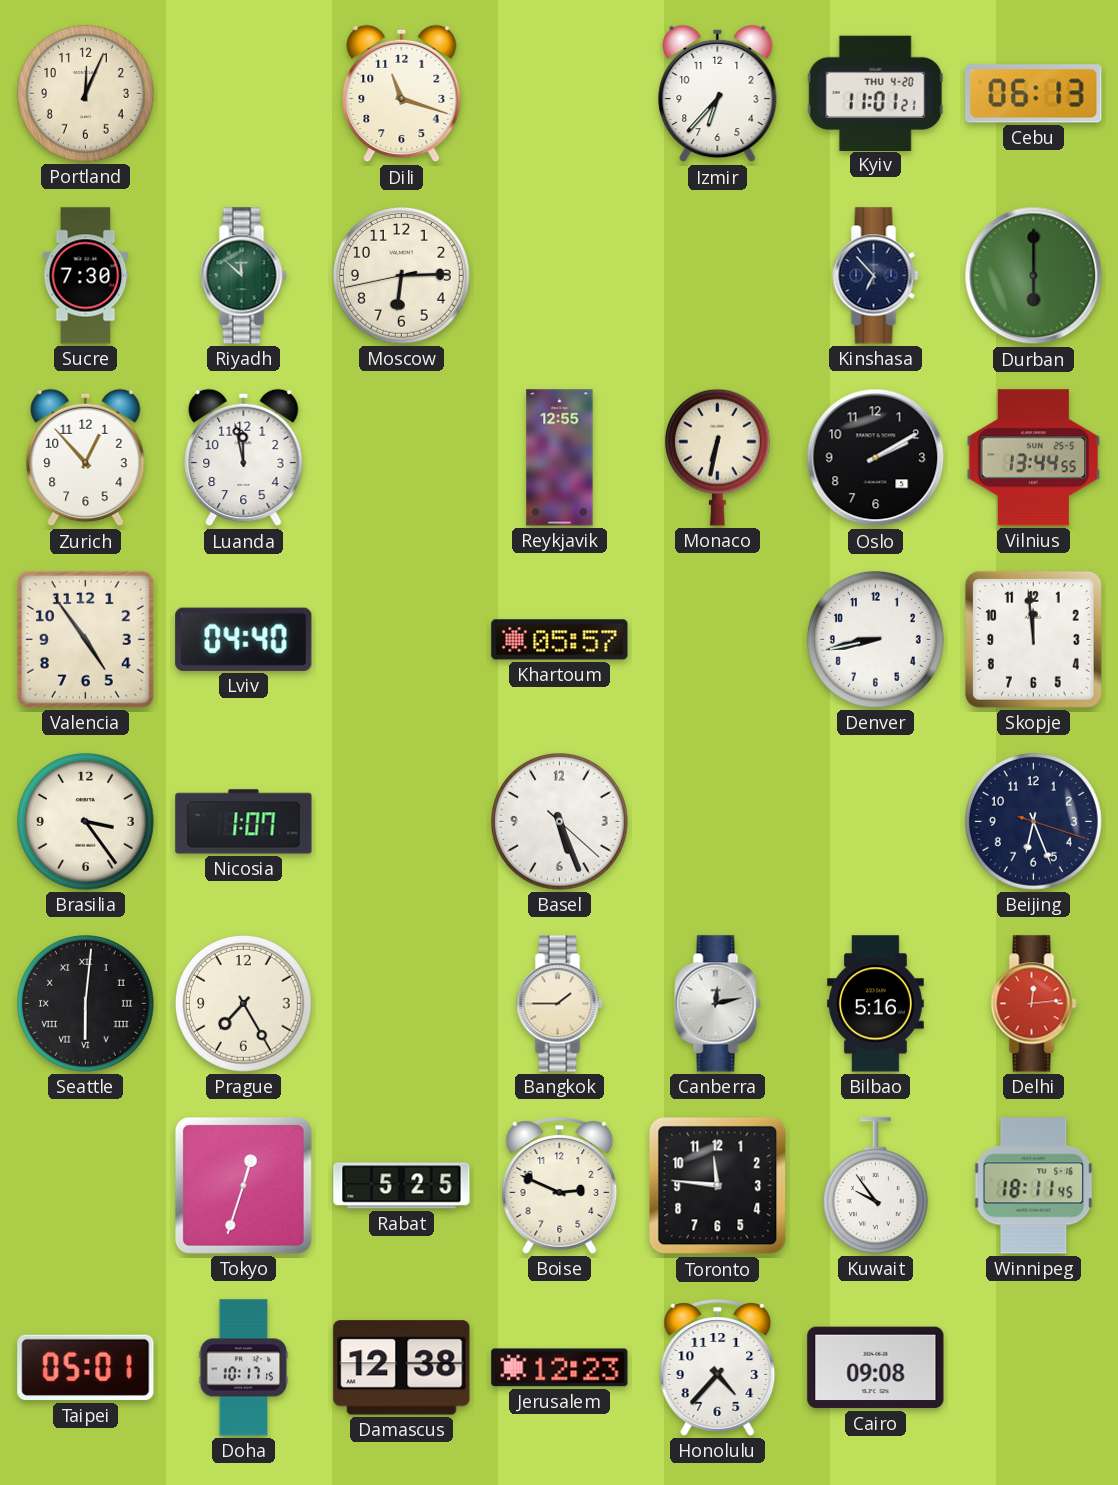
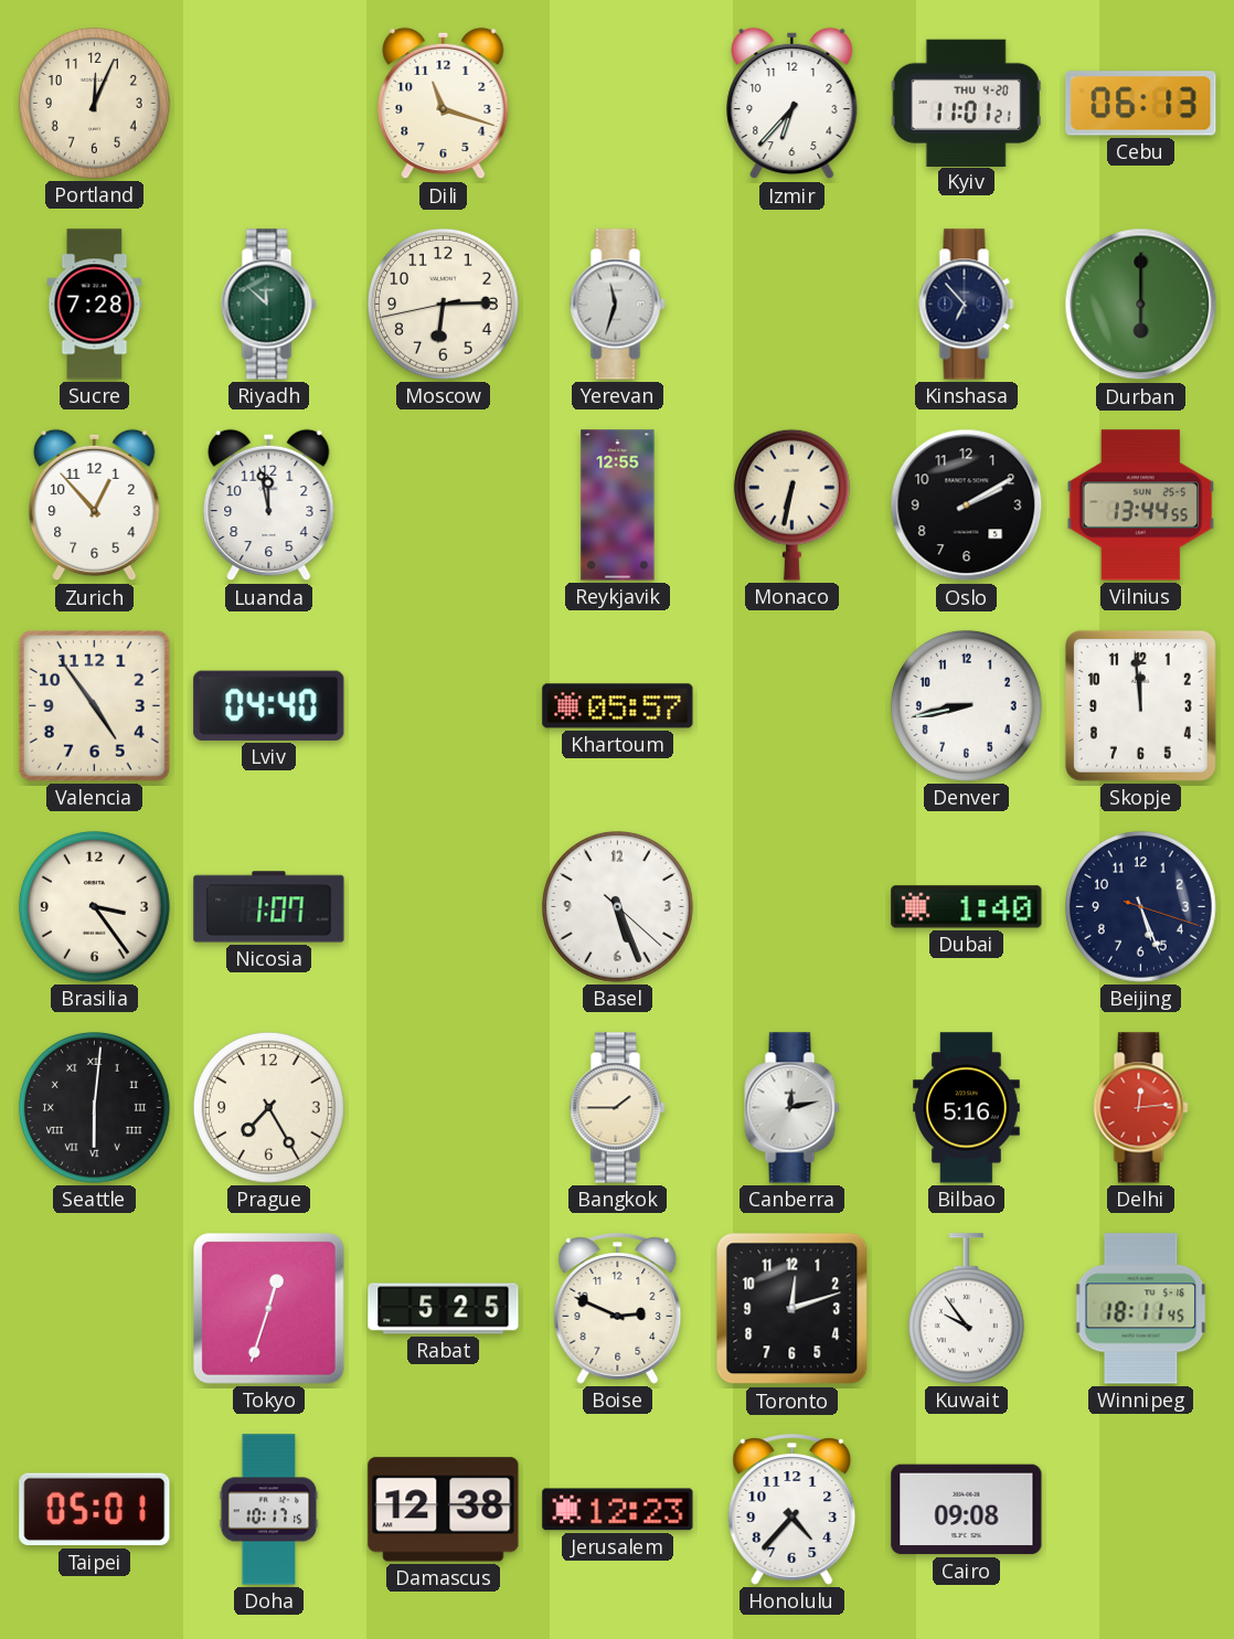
Sucre: 7:30 -> 7:28
Yerevan: none -> 11:33
Dubai: none -> 1:40
Beijing: 6:26 -> 5:26
Toronto: 11:46 -> 12:12
